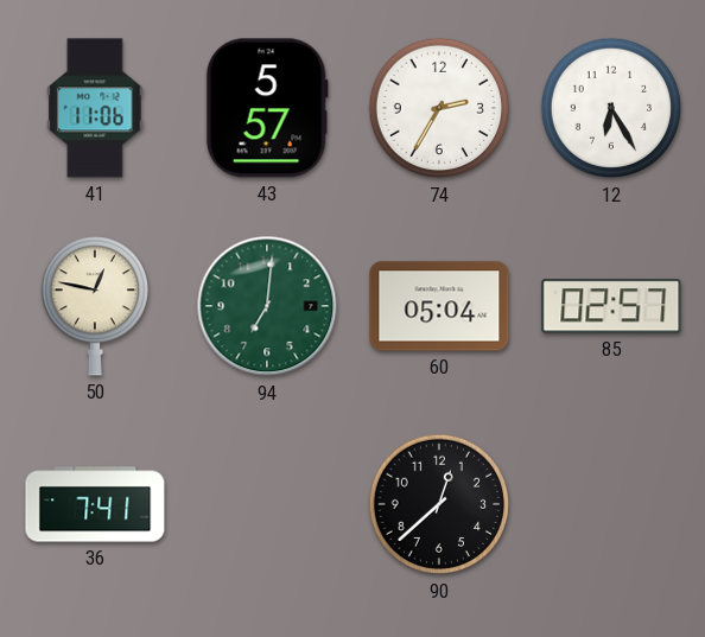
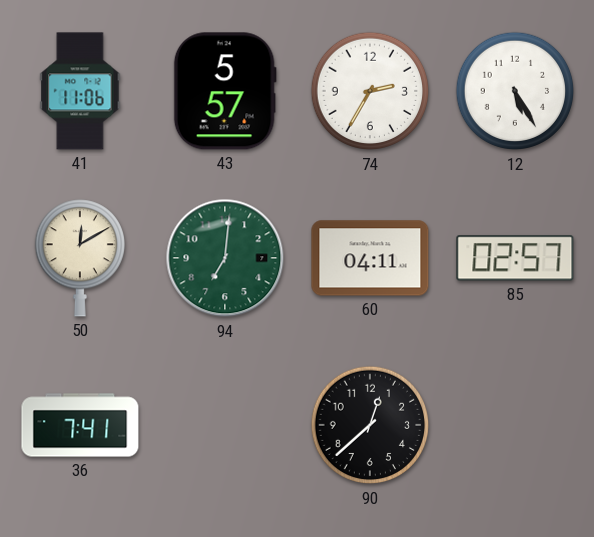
12: 6:25 -> 5:25
50: 12:47 -> 12:10
60: 05:04 -> 04:11
